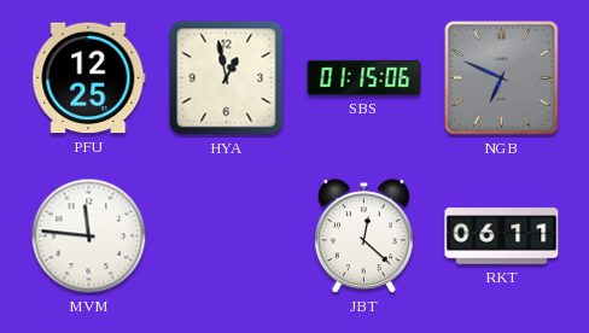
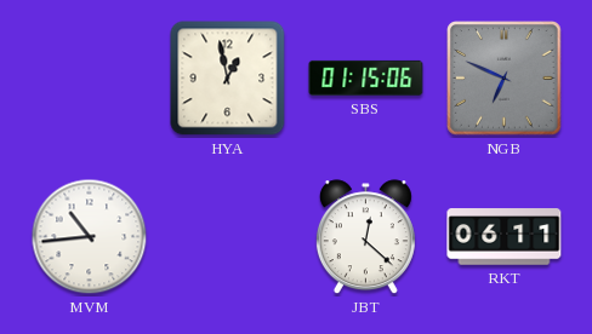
PFU: 12:25 -> none
MVM: 11:46 -> 10:44
